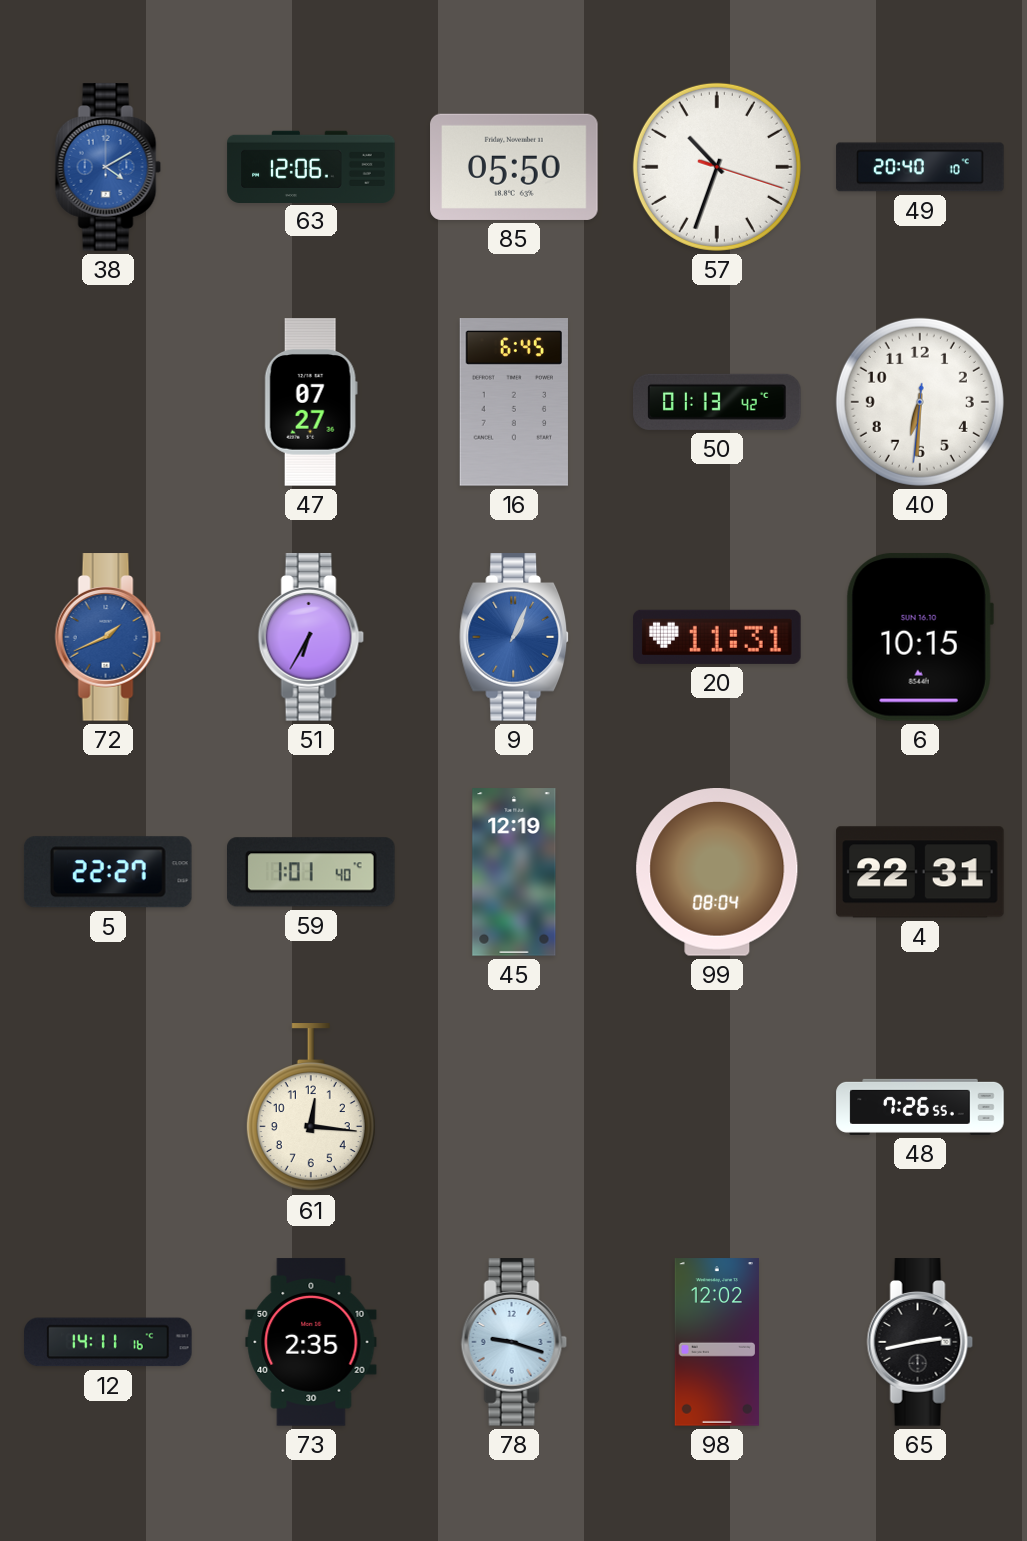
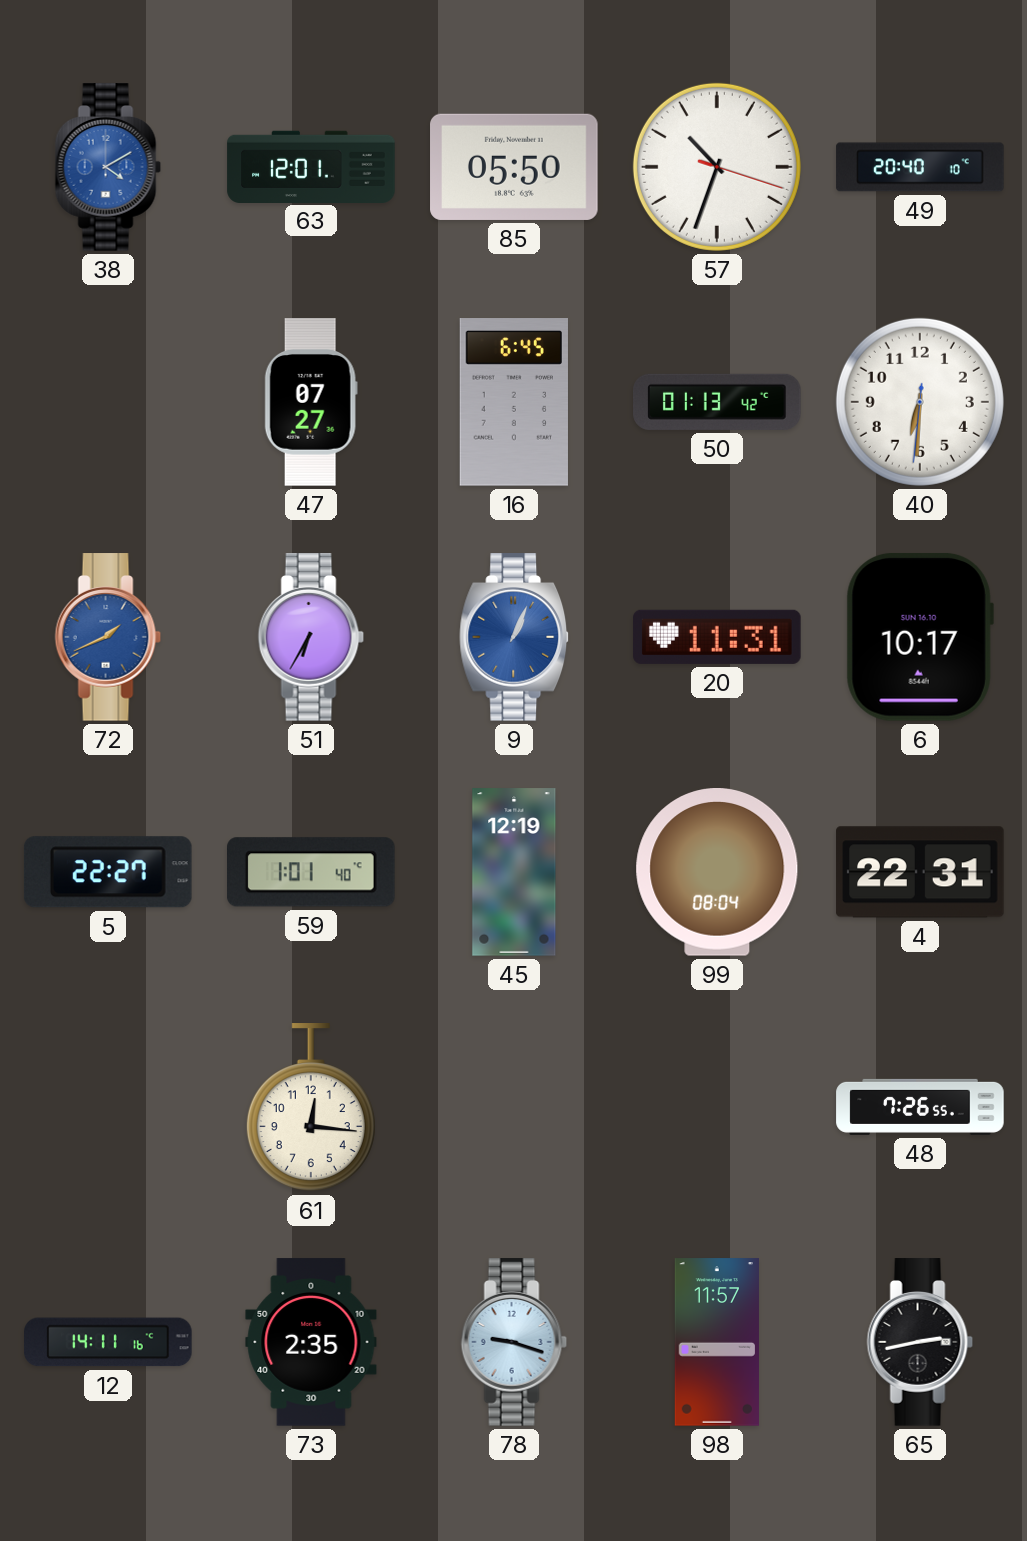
63: 12:06 -> 12:01
6: 10:15 -> 10:17
98: 12:02 -> 11:57
